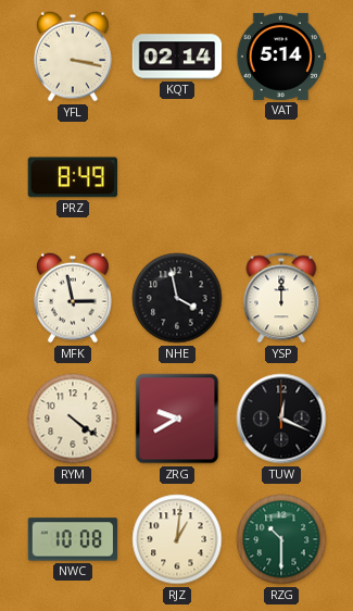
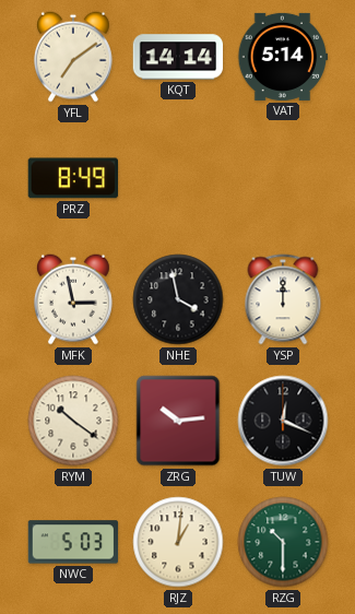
YFL: 3:17 -> 7:09
KQT: 02:14 -> 14:14
RYM: 4:21 -> 10:21
ZRG: 9:40 -> 10:14
NWC: 10:08 -> 5:03
